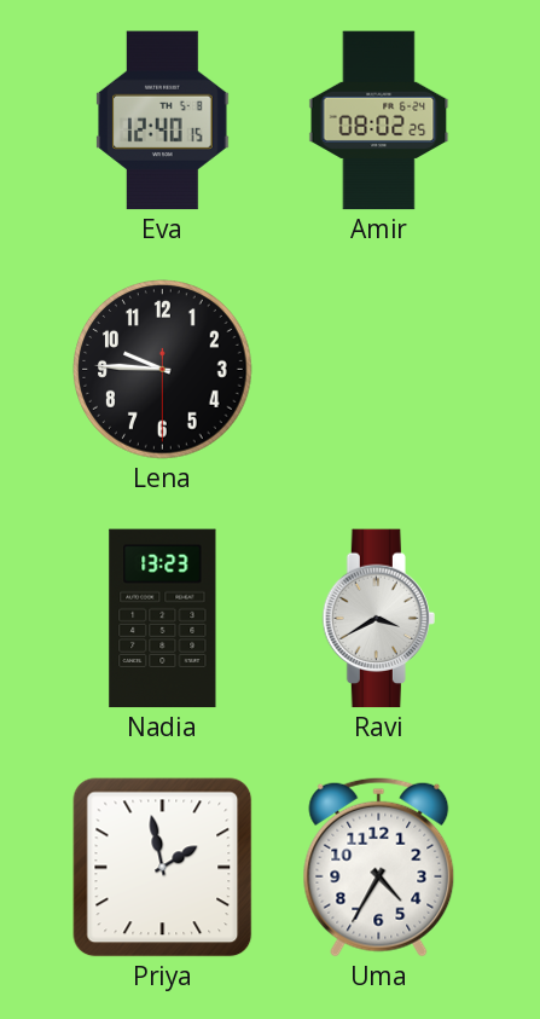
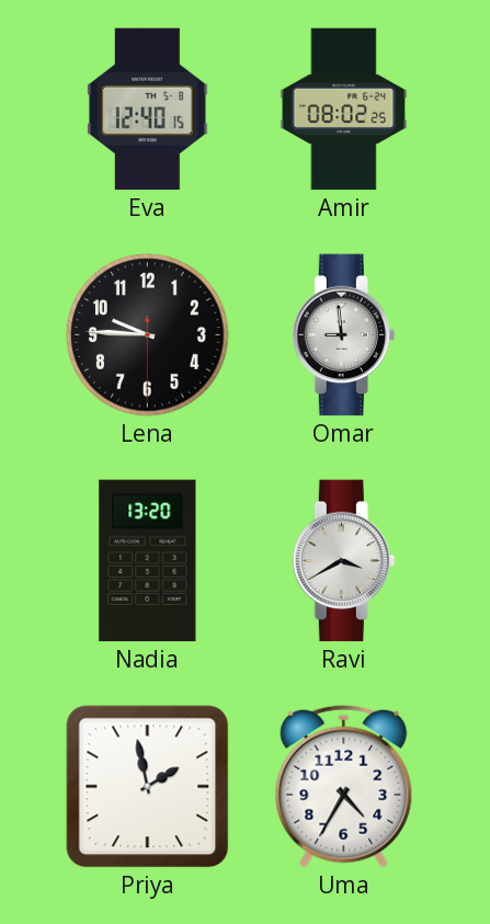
Omar: none -> 8:59
Nadia: 13:23 -> 13:20
